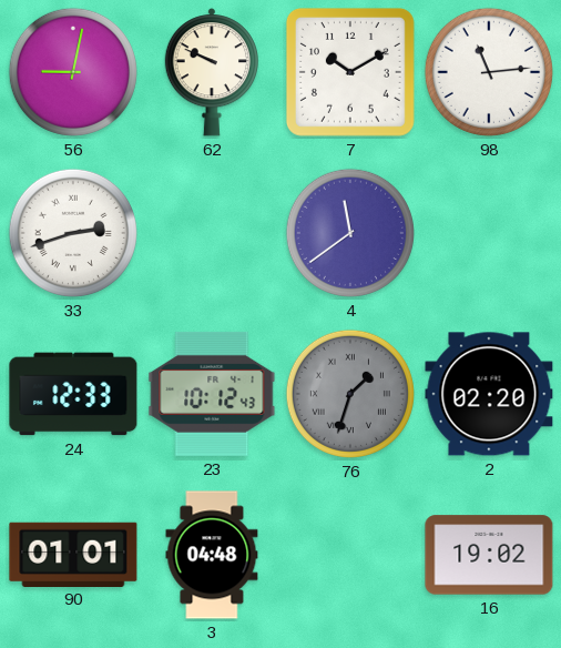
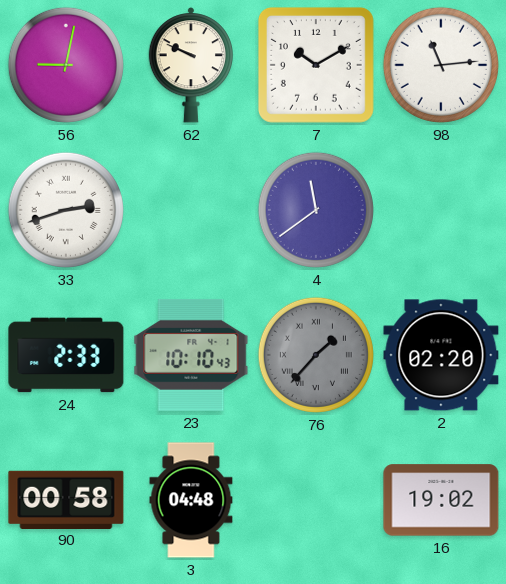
24: 12:33 -> 2:33
23: 10:12 -> 10:10
76: 1:33 -> 1:37
90: 01:01 -> 00:58
